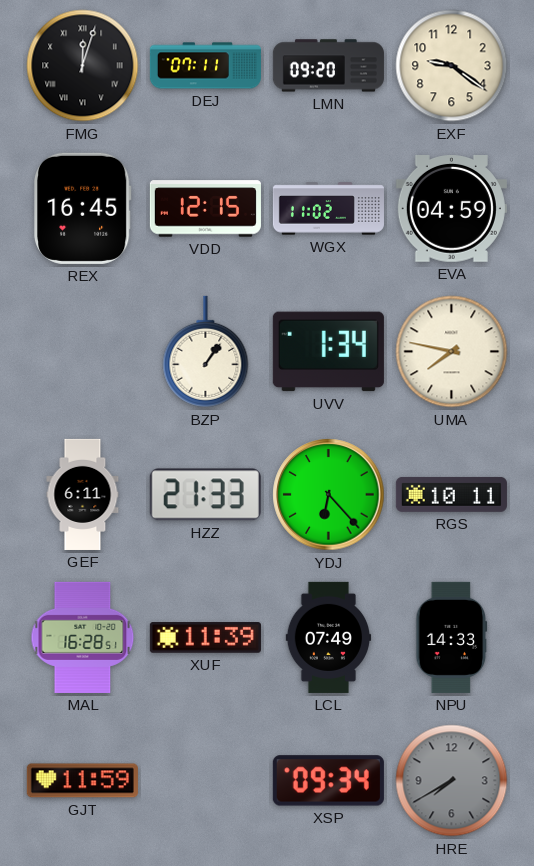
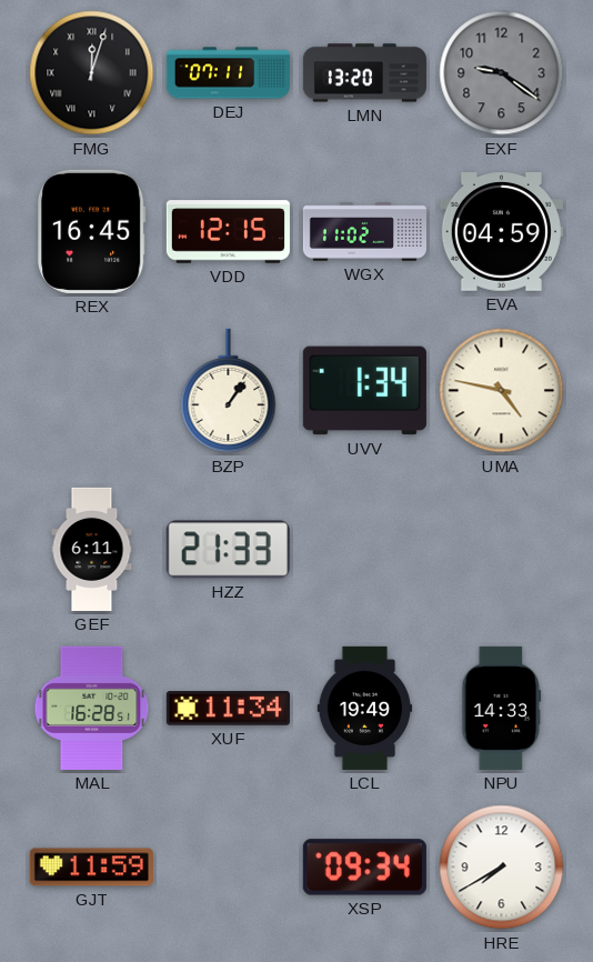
LMN: 09:20 -> 13:20
EXF dial: cream -> grey
UMA: 7:47 -> 4:47
YDJ: 6:23 -> none
RGS: 10:11 -> none
XUF: 11:39 -> 11:34
LCL: 07:49 -> 19:49
HRE dial: grey -> white
